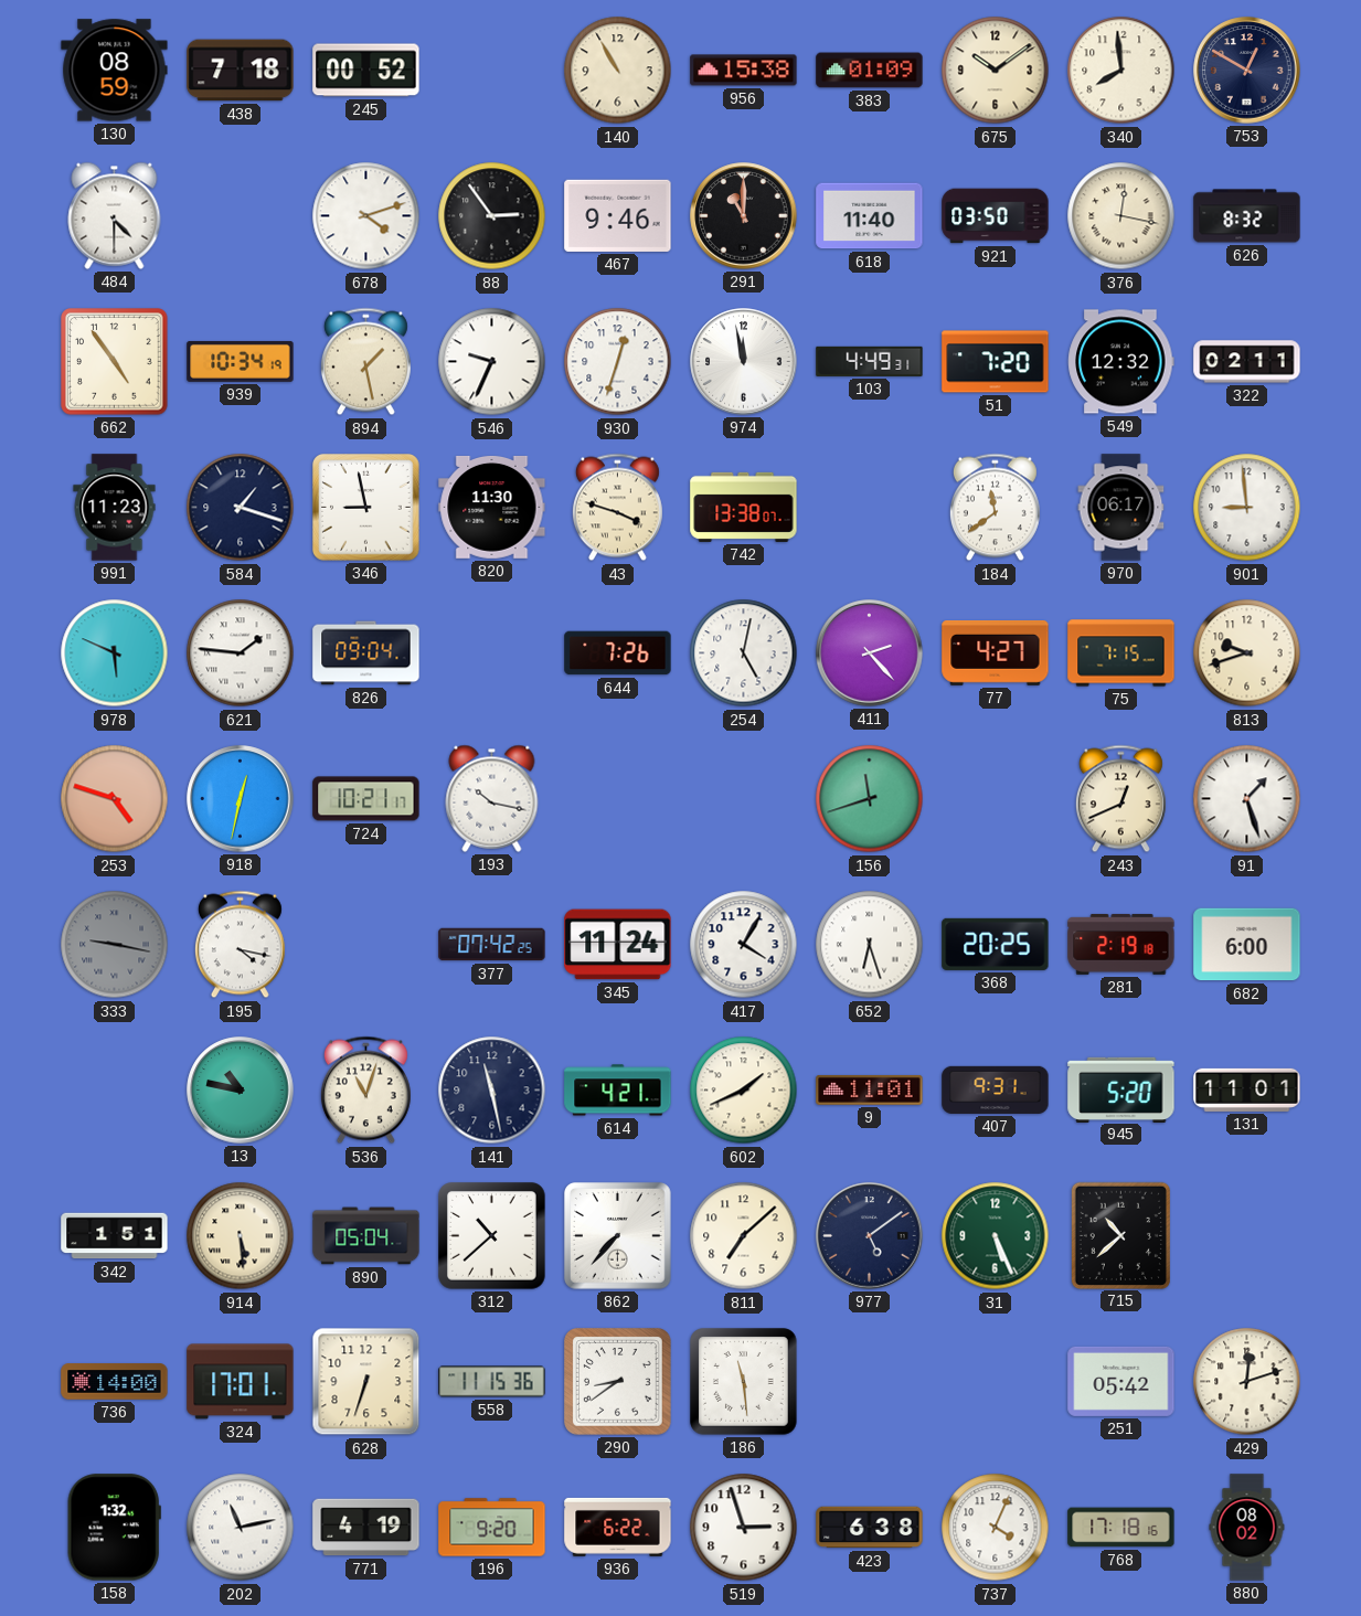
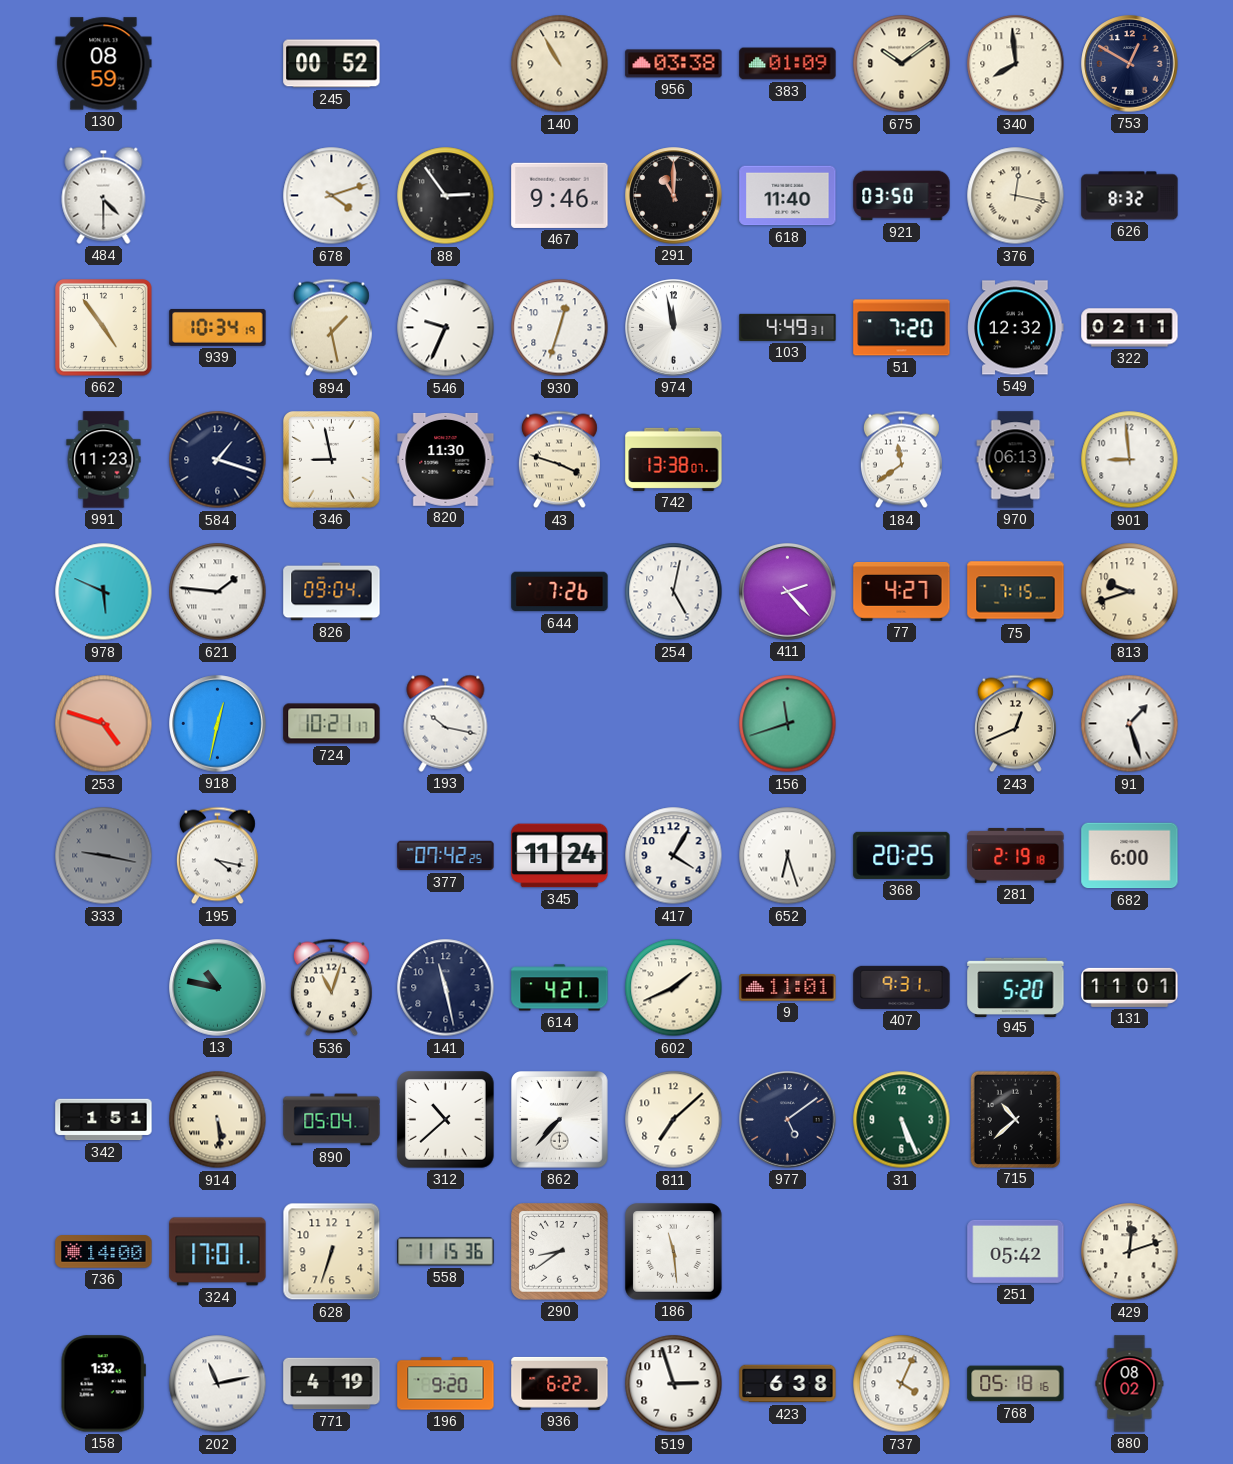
438: 7:18 -> none
956: 15:38 -> 03:38
970: 06:17 -> 06:13
768: 17:18 -> 05:18
